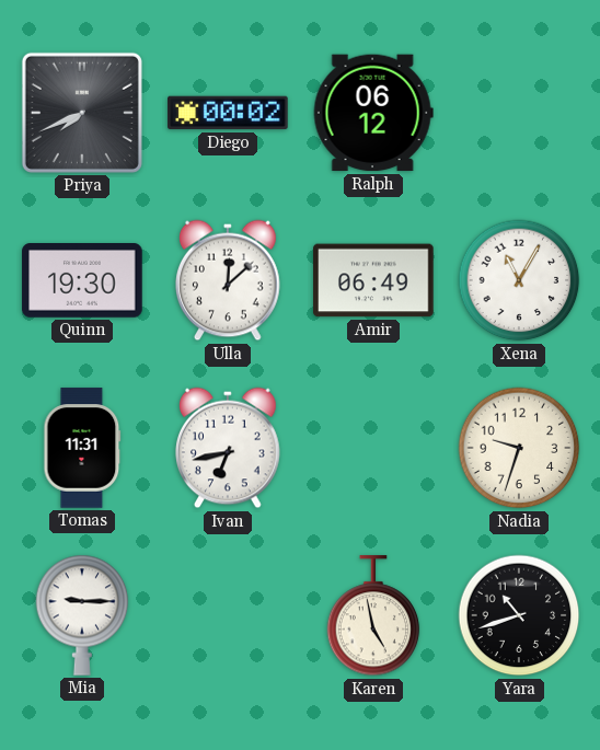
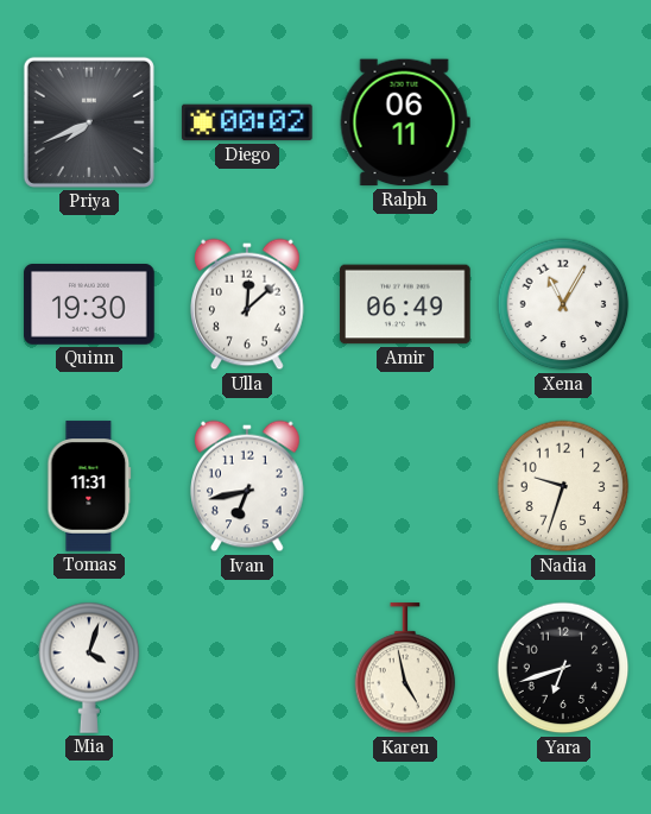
Ralph: 06:12 -> 06:11
Mia: 9:15 -> 4:03
Yara: 10:42 -> 6:42
